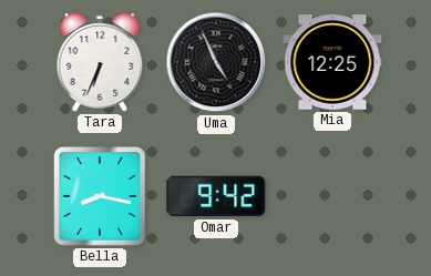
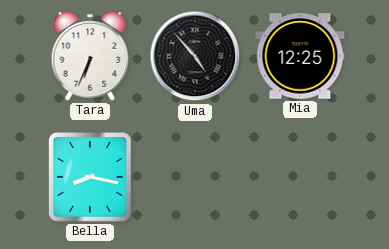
Uma: 4:56 -> 4:53
Omar: 9:42 -> none
